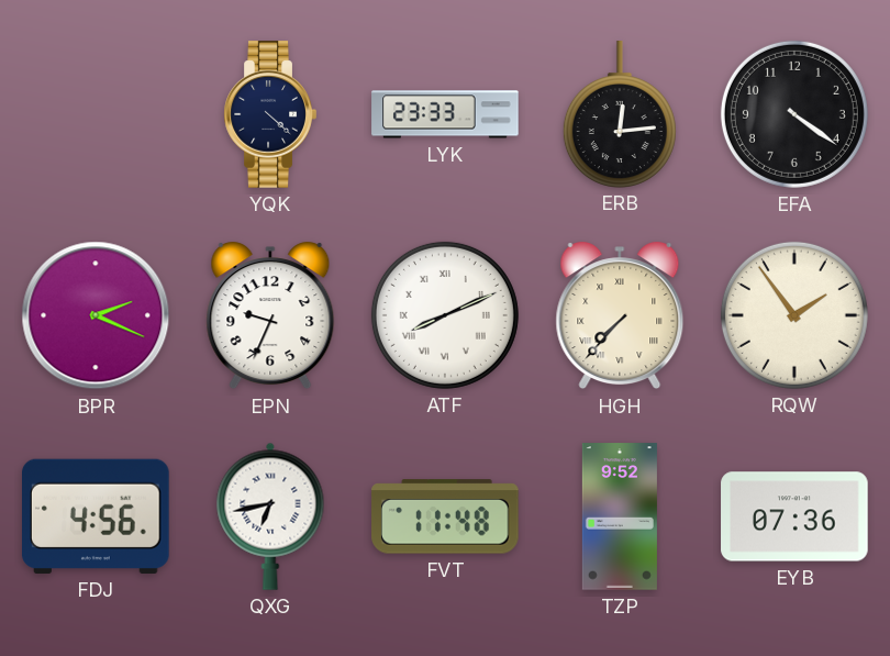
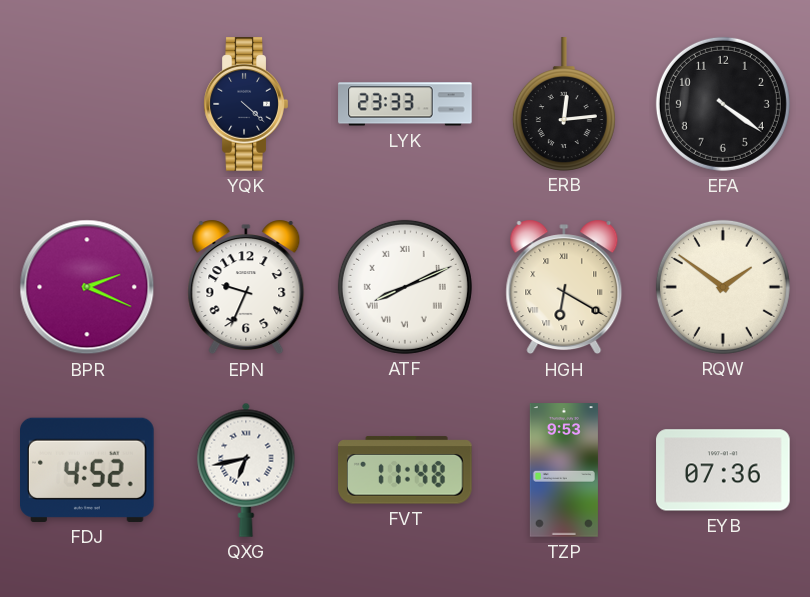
HGH: 7:37 -> 6:20
RQW: 1:54 -> 1:51
FDJ: 4:56 -> 4:52
TZP: 9:52 -> 9:53
